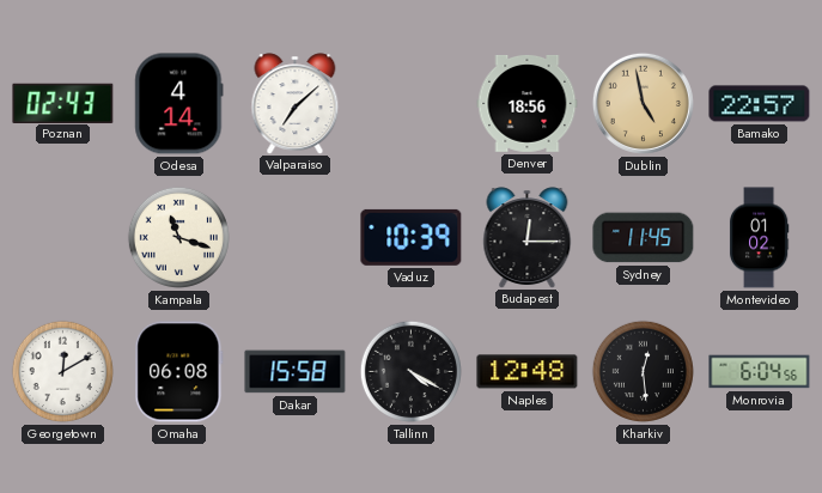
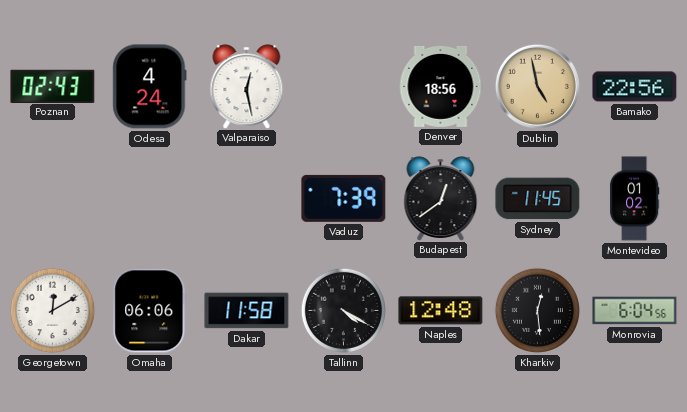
Odesa: 4:14 -> 4:24
Valparaiso: 7:08 -> 12:28
Bamako: 22:57 -> 22:56
Kampala: 11:18 -> none
Vaduz: 10:39 -> 7:39
Budapest: 12:15 -> 12:39
Omaha: 06:08 -> 06:06
Dakar: 15:58 -> 11:58
